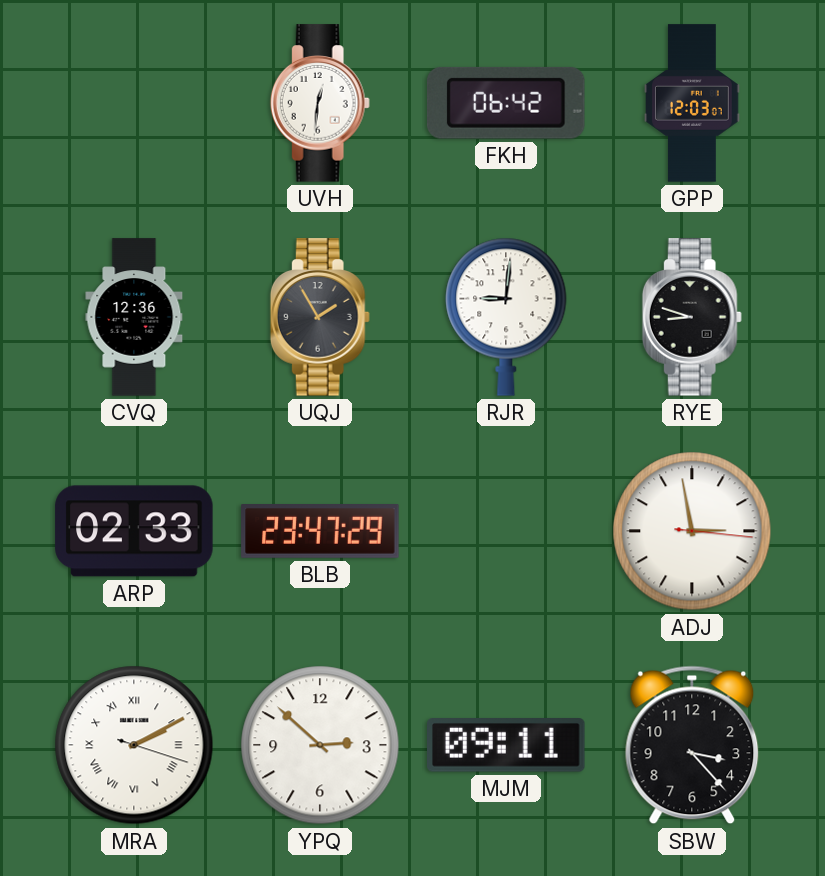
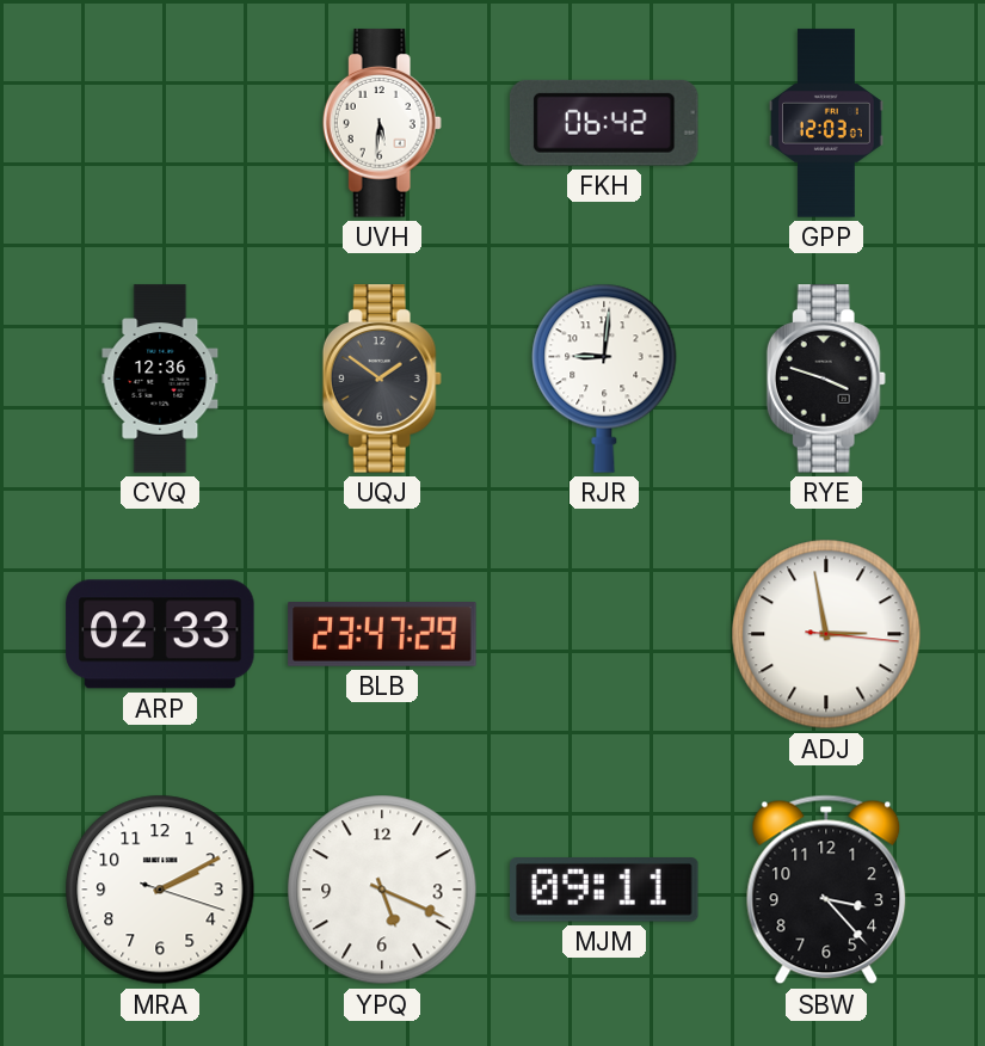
UVH: 12:31 -> 5:31
UQJ: 1:55 -> 1:51
RYE: 8:48 -> 3:48
MRA numerals: Roman -> Arabic
YPQ: 2:52 -> 5:19
